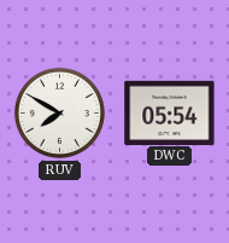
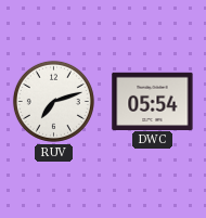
RUV: 7:50 -> 7:12
